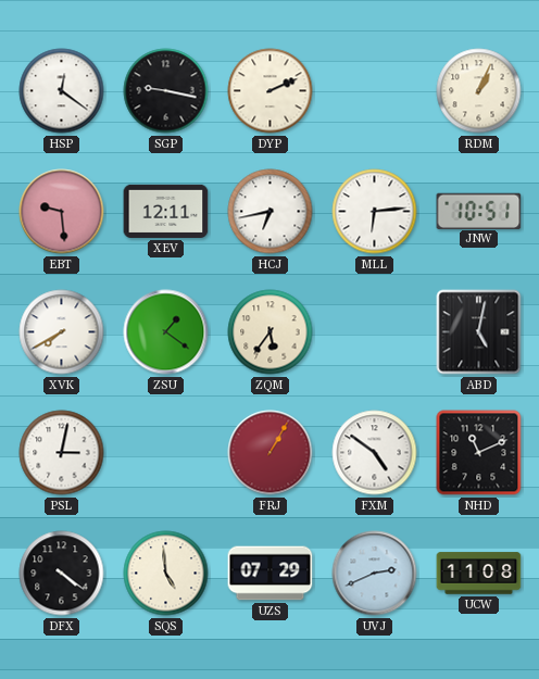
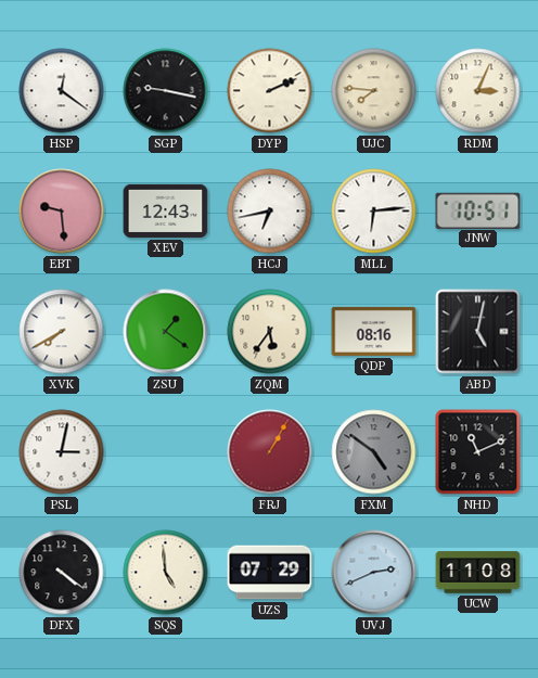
UJC: none -> 7:46
RDM: 1:04 -> 3:04
XEV: 12:11 -> 12:43
QDP: none -> 08:16
FXM dial: white -> grey
